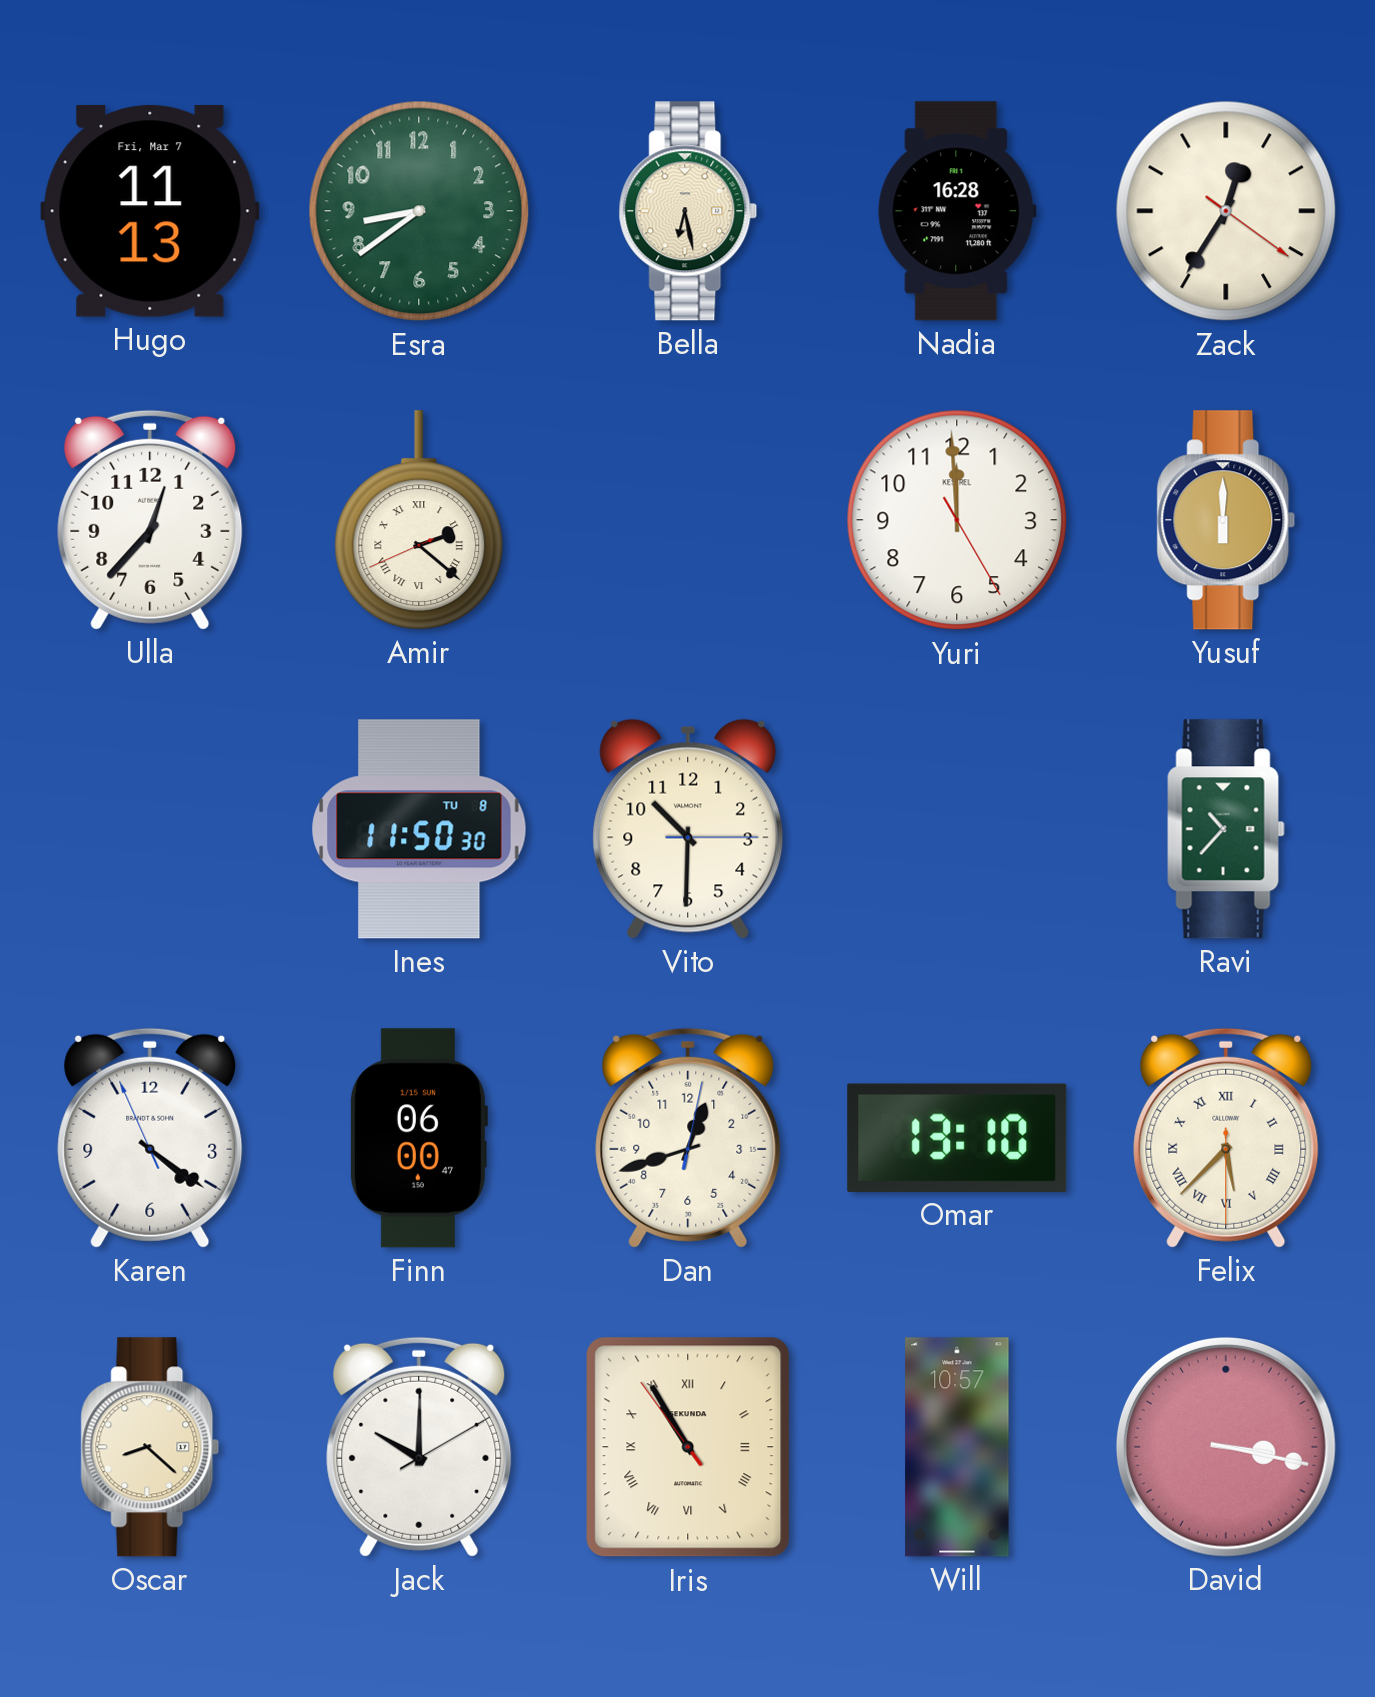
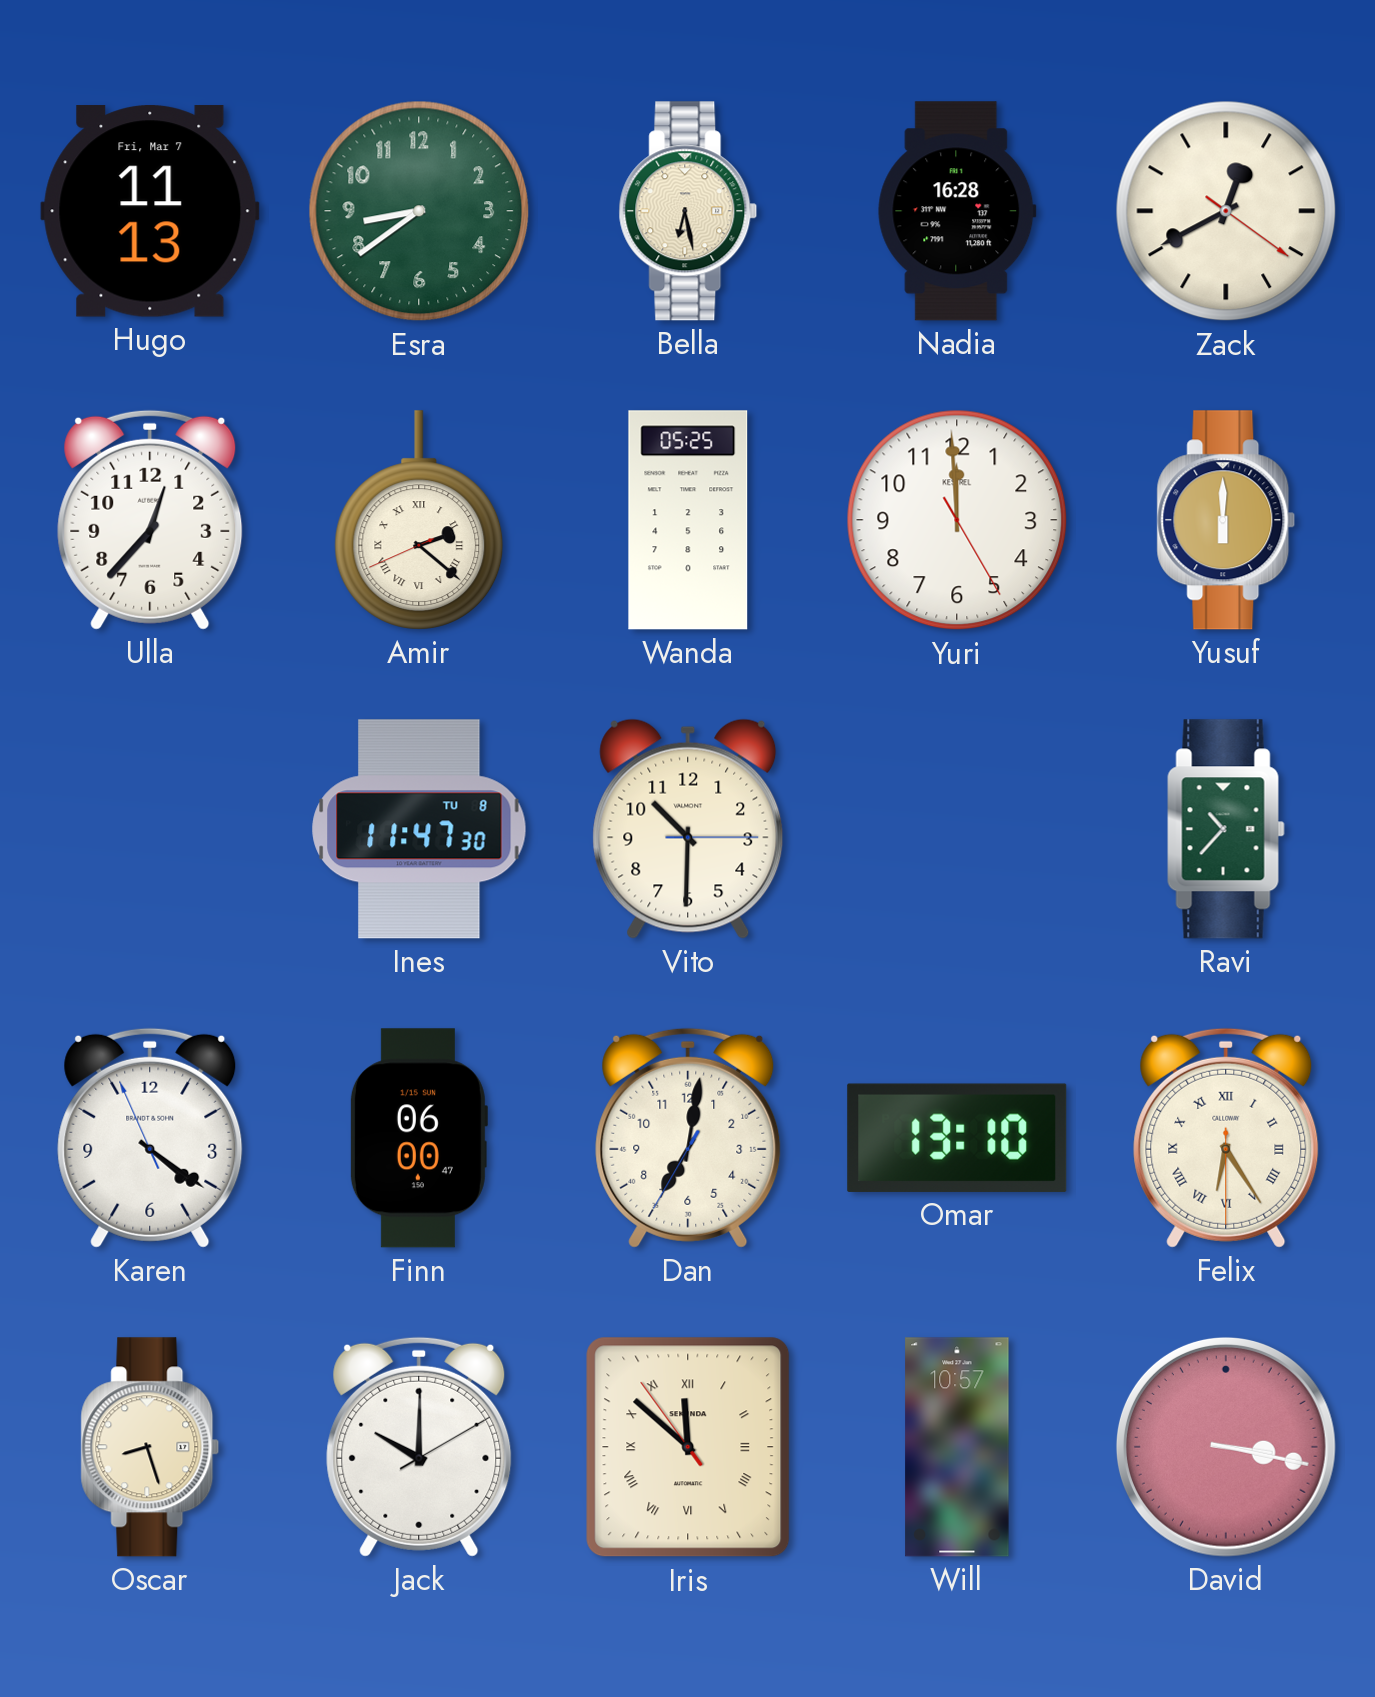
Zack: 12:35 -> 12:40
Wanda: none -> 05:25
Ines: 11:50 -> 11:47
Dan: 12:42 -> 7:01
Felix: 5:37 -> 6:24
Oscar: 8:22 -> 8:27
Iris: 10:54 -> 11:51
